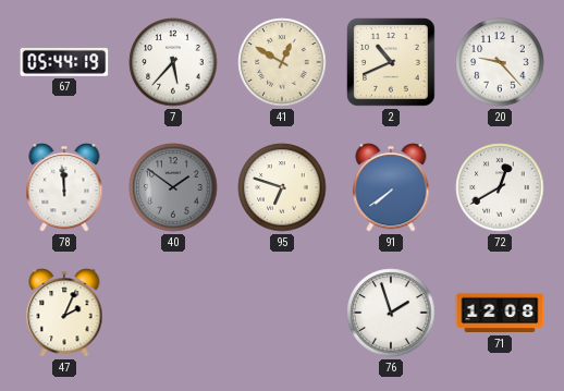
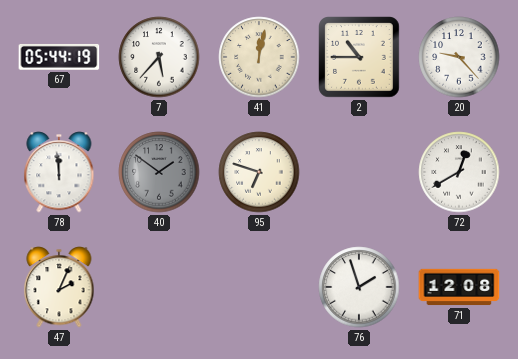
41: 12:50 -> 12:02
2: 10:41 -> 10:45
91: 7:39 -> none
